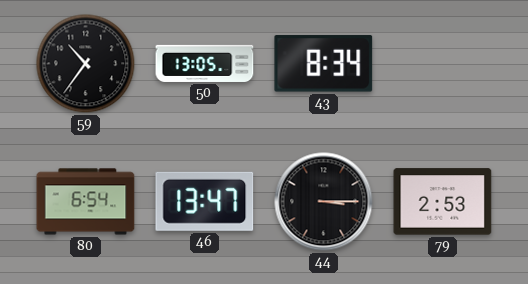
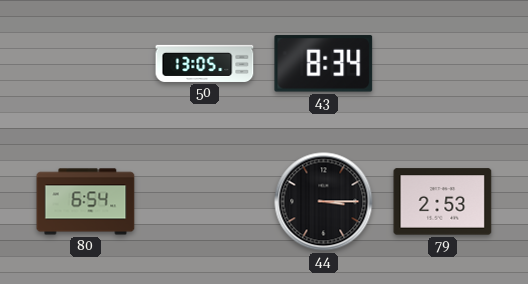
59: 10:36 -> none
46: 13:47 -> none
